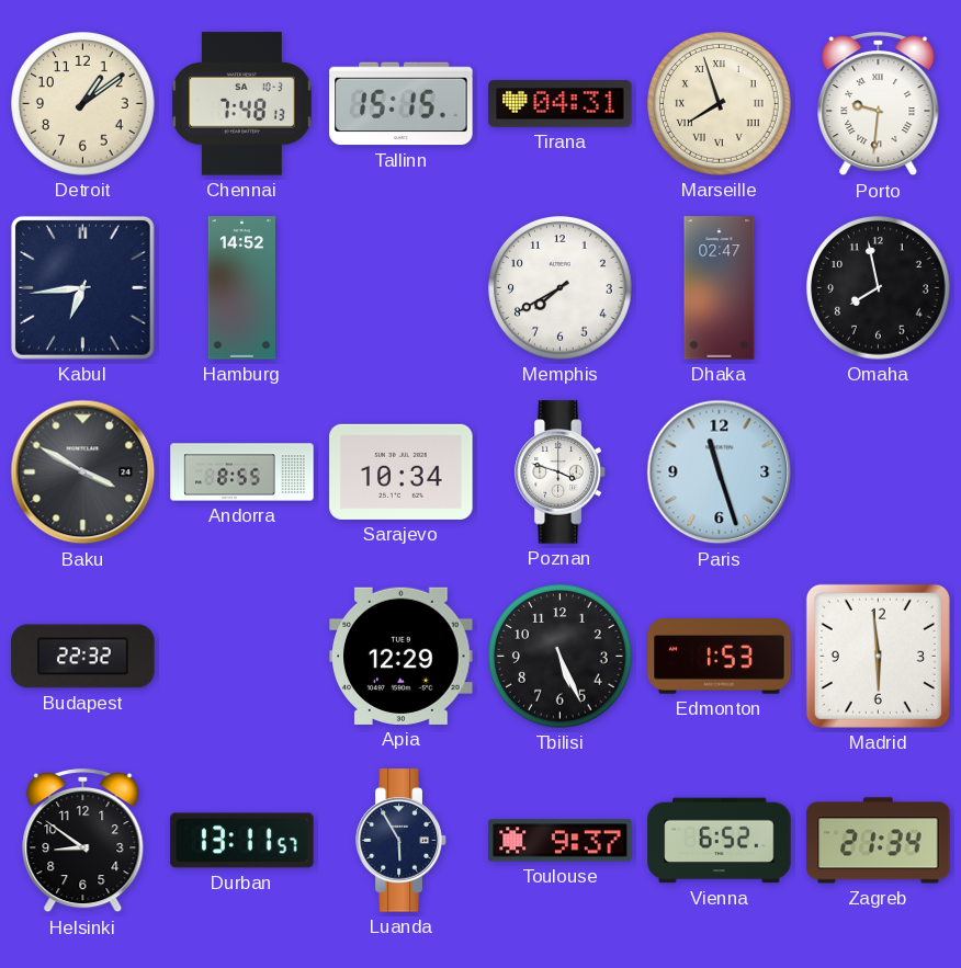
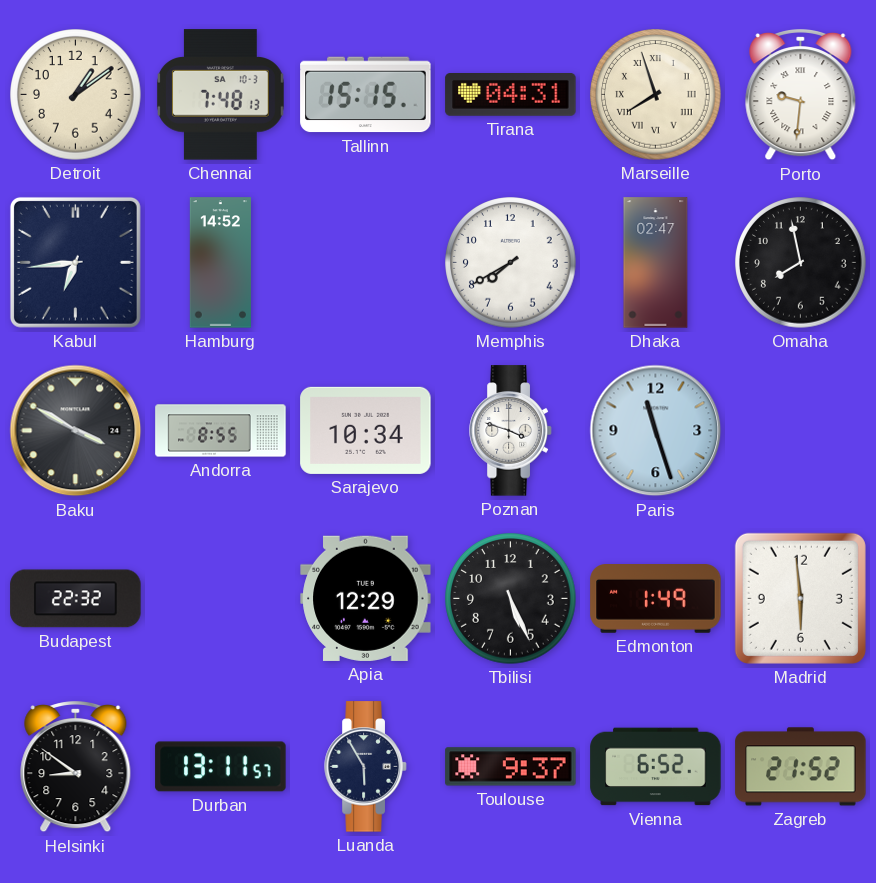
Edmonton: 1:53 -> 1:49
Zagreb: 21:34 -> 21:52
